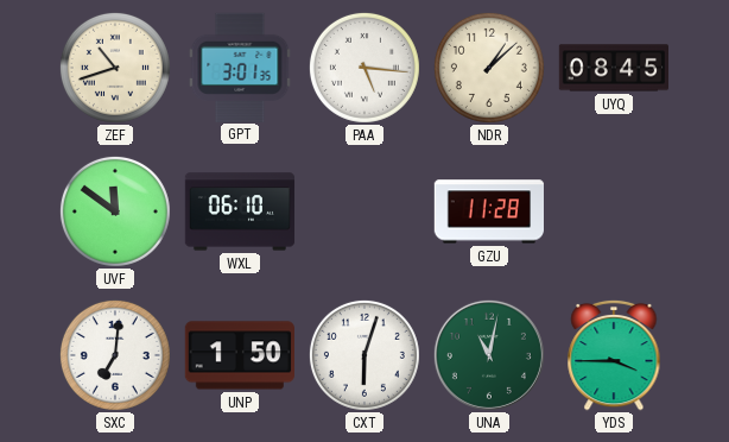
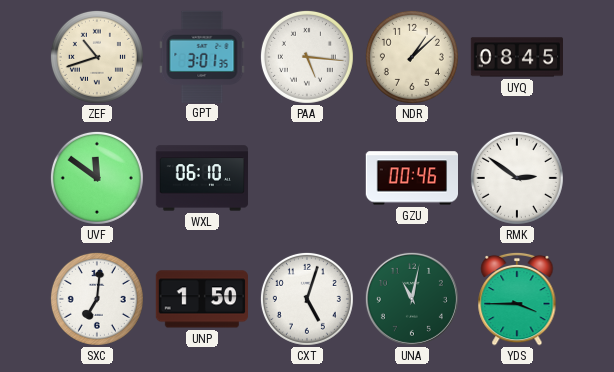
GZU: 11:28 -> 00:46
RMK: none -> 2:51
CXT: 6:03 -> 5:03
